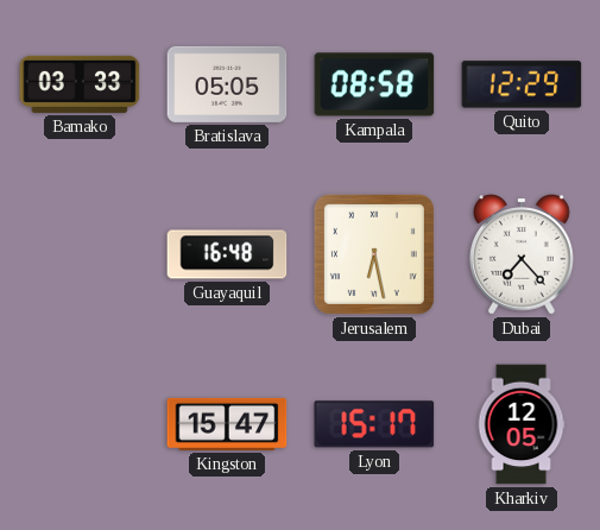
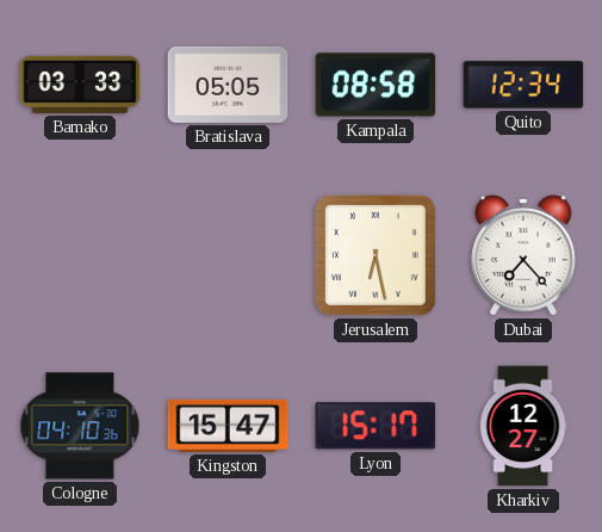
Quito: 12:29 -> 12:34
Guayaquil: 16:48 -> none
Cologne: none -> 04:10
Kharkiv: 12:05 -> 12:27
